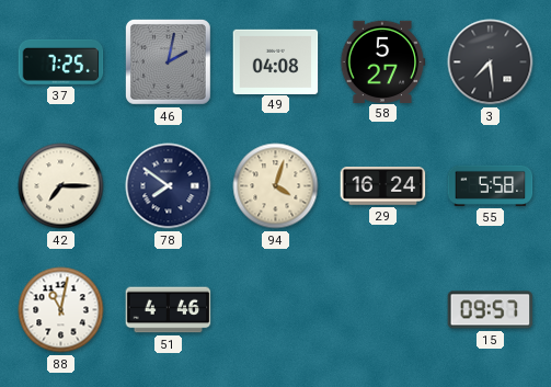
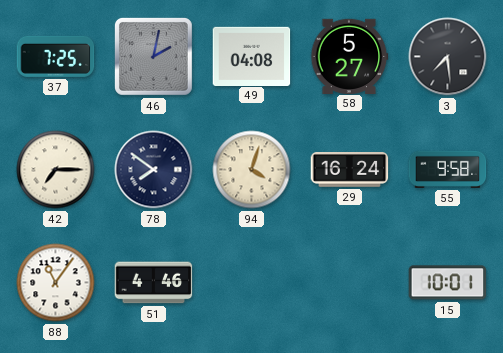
55: 5:58 -> 9:58
88: 11:02 -> 11:06
15: 09:57 -> 10:01
